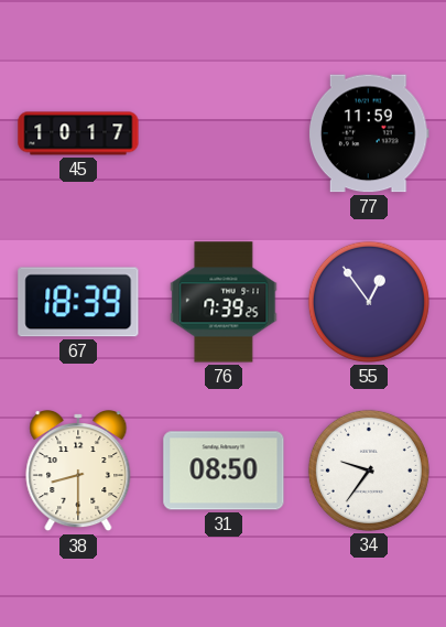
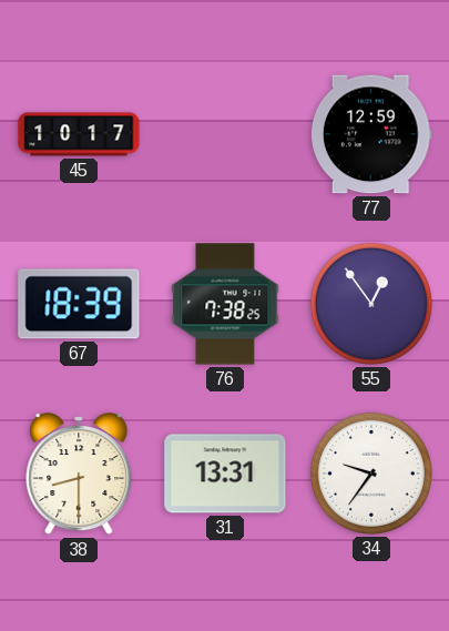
77: 11:59 -> 12:59
76: 7:39 -> 7:38
31: 08:50 -> 13:31
